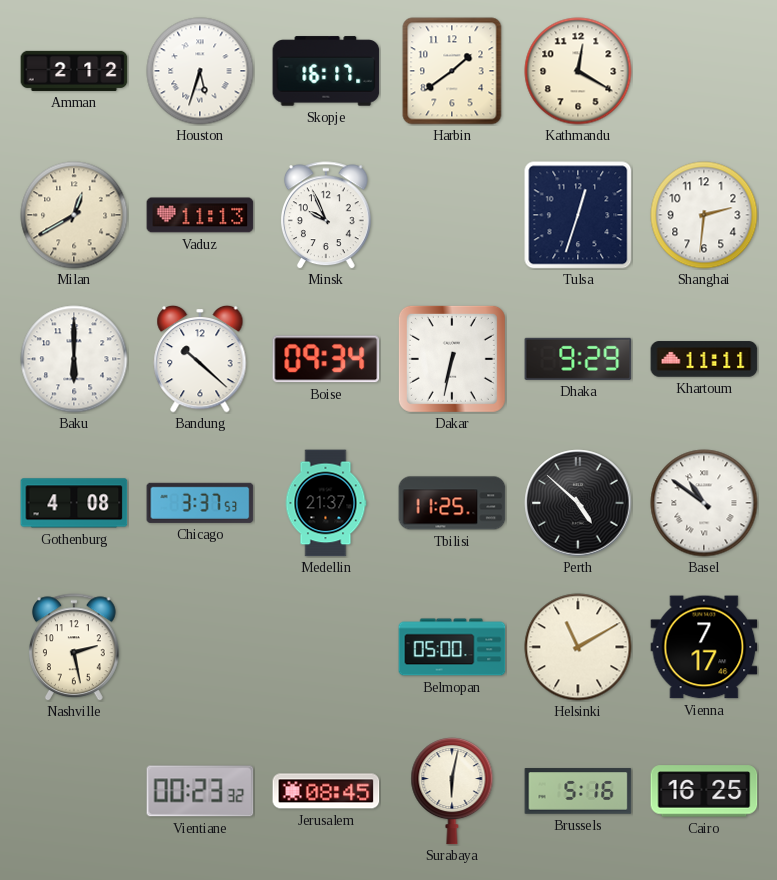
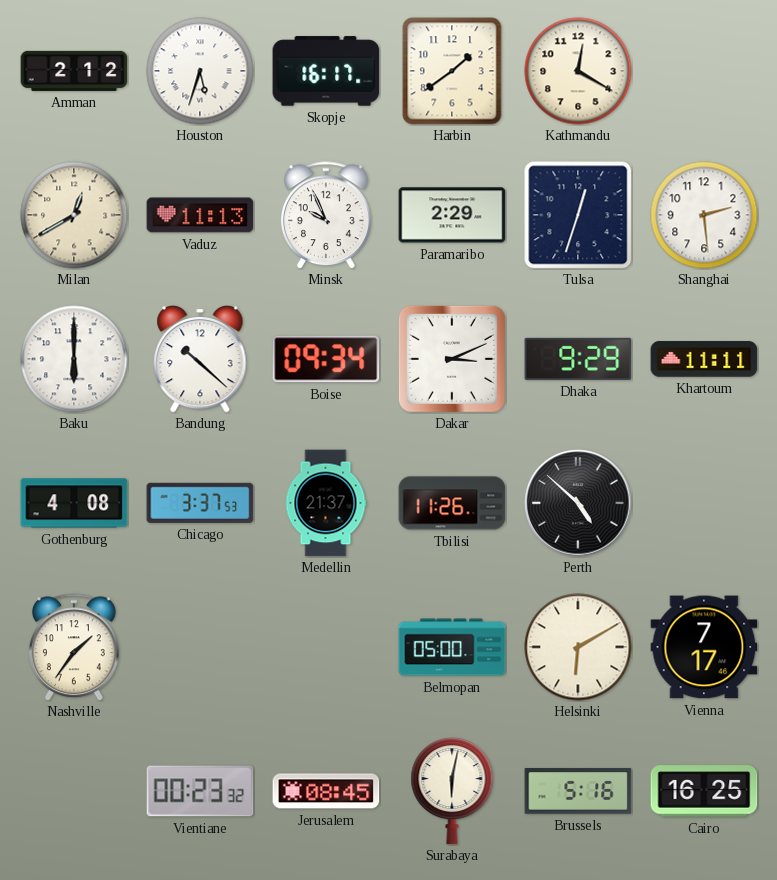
Paramaribo: none -> 2:29
Shanghai: 2:31 -> 2:29
Dakar: 6:32 -> 3:11
Tbilisi: 11:25 -> 11:26
Basel: 10:51 -> none
Nashville: 2:28 -> 1:36
Helsinki: 11:10 -> 6:10
